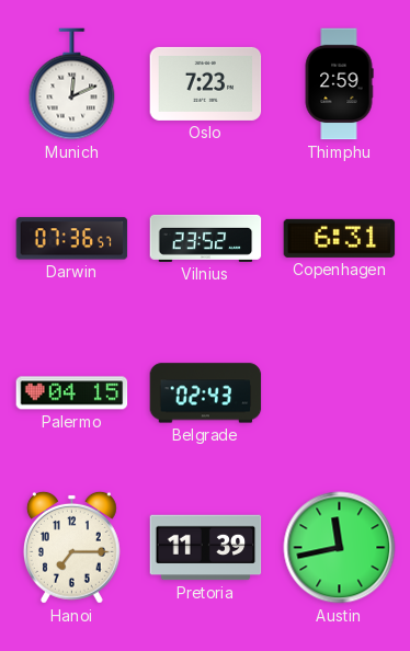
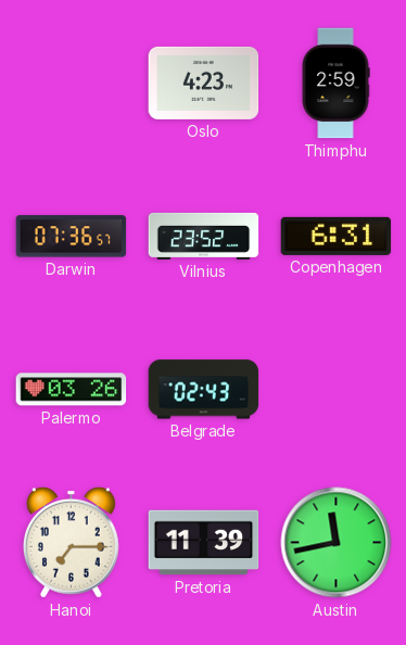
Munich: 12:11 -> none
Oslo: 7:23 -> 4:23
Palermo: 04:15 -> 03:26
